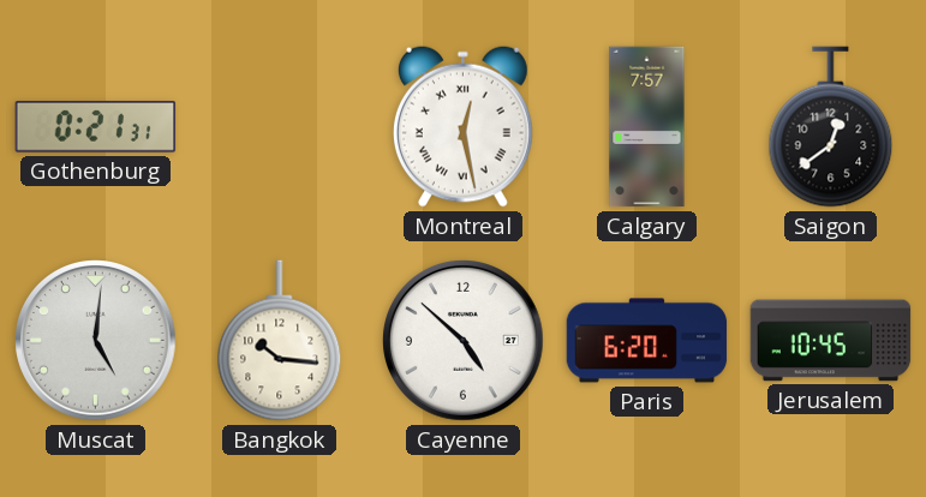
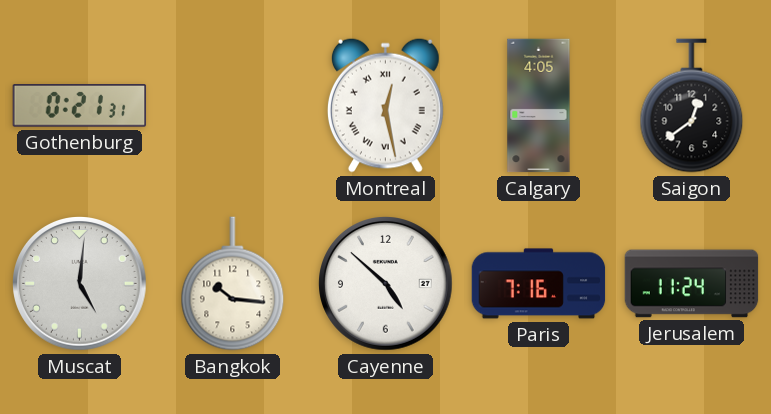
Calgary: 7:57 -> 4:05
Paris: 6:20 -> 7:16
Jerusalem: 10:45 -> 11:24
